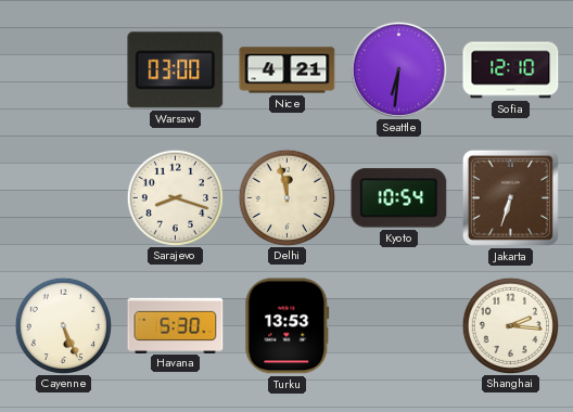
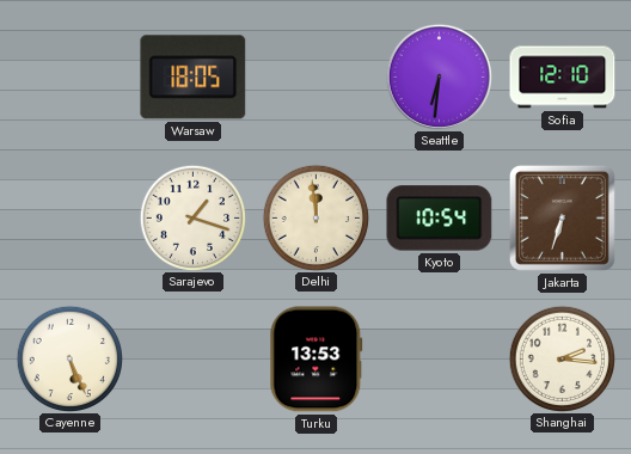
Warsaw: 03:00 -> 18:05
Nice: 4:21 -> none
Sarajevo: 8:18 -> 1:18
Delhi: 11:58 -> 11:59
Havana: 5:30 -> none
